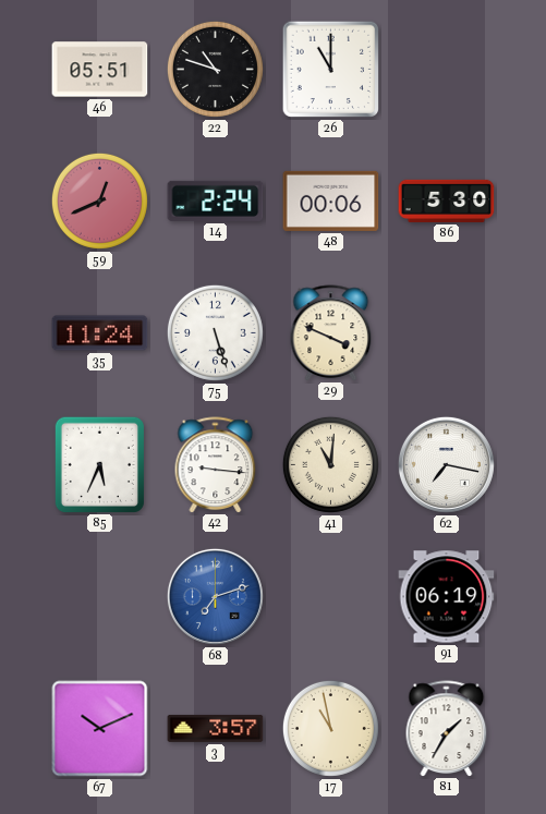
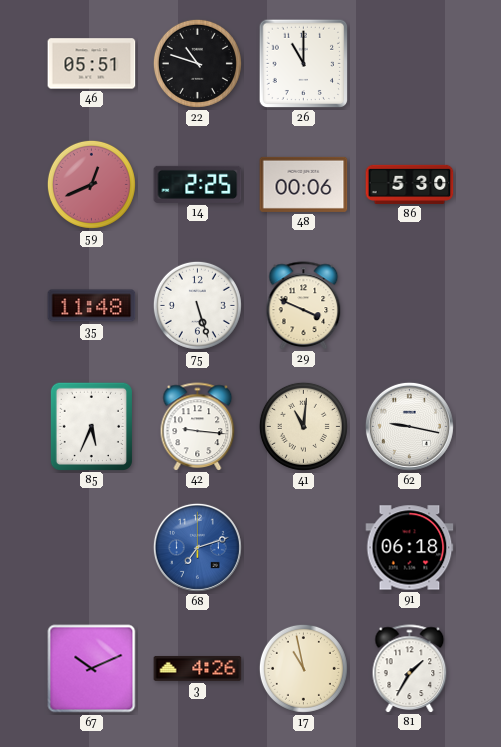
14: 2:24 -> 2:25
35: 11:24 -> 11:48
62: 7:17 -> 9:17
91: 06:19 -> 06:18
3: 3:57 -> 4:26
